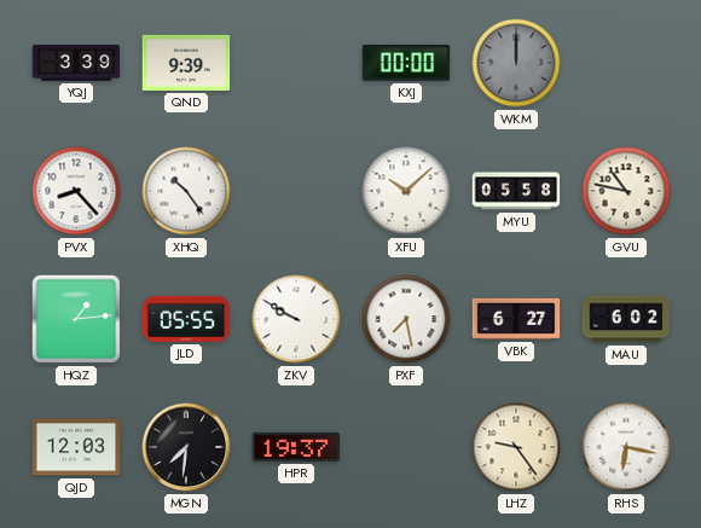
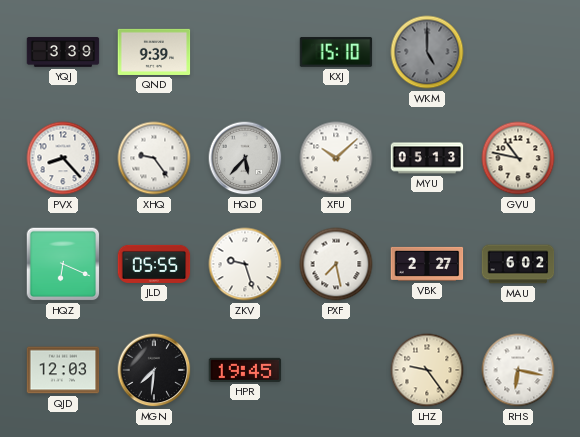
KXJ: 00:00 -> 15:10
WKM: 12:00 -> 5:00
XHQ: 10:24 -> 9:24
HQD: none -> 5:37
MYU: 05:58 -> 05:13
HQZ: 1:14 -> 6:19
ZKV: 9:50 -> 9:27
VBK: 6:27 -> 2:27
HPR: 19:37 -> 19:45
